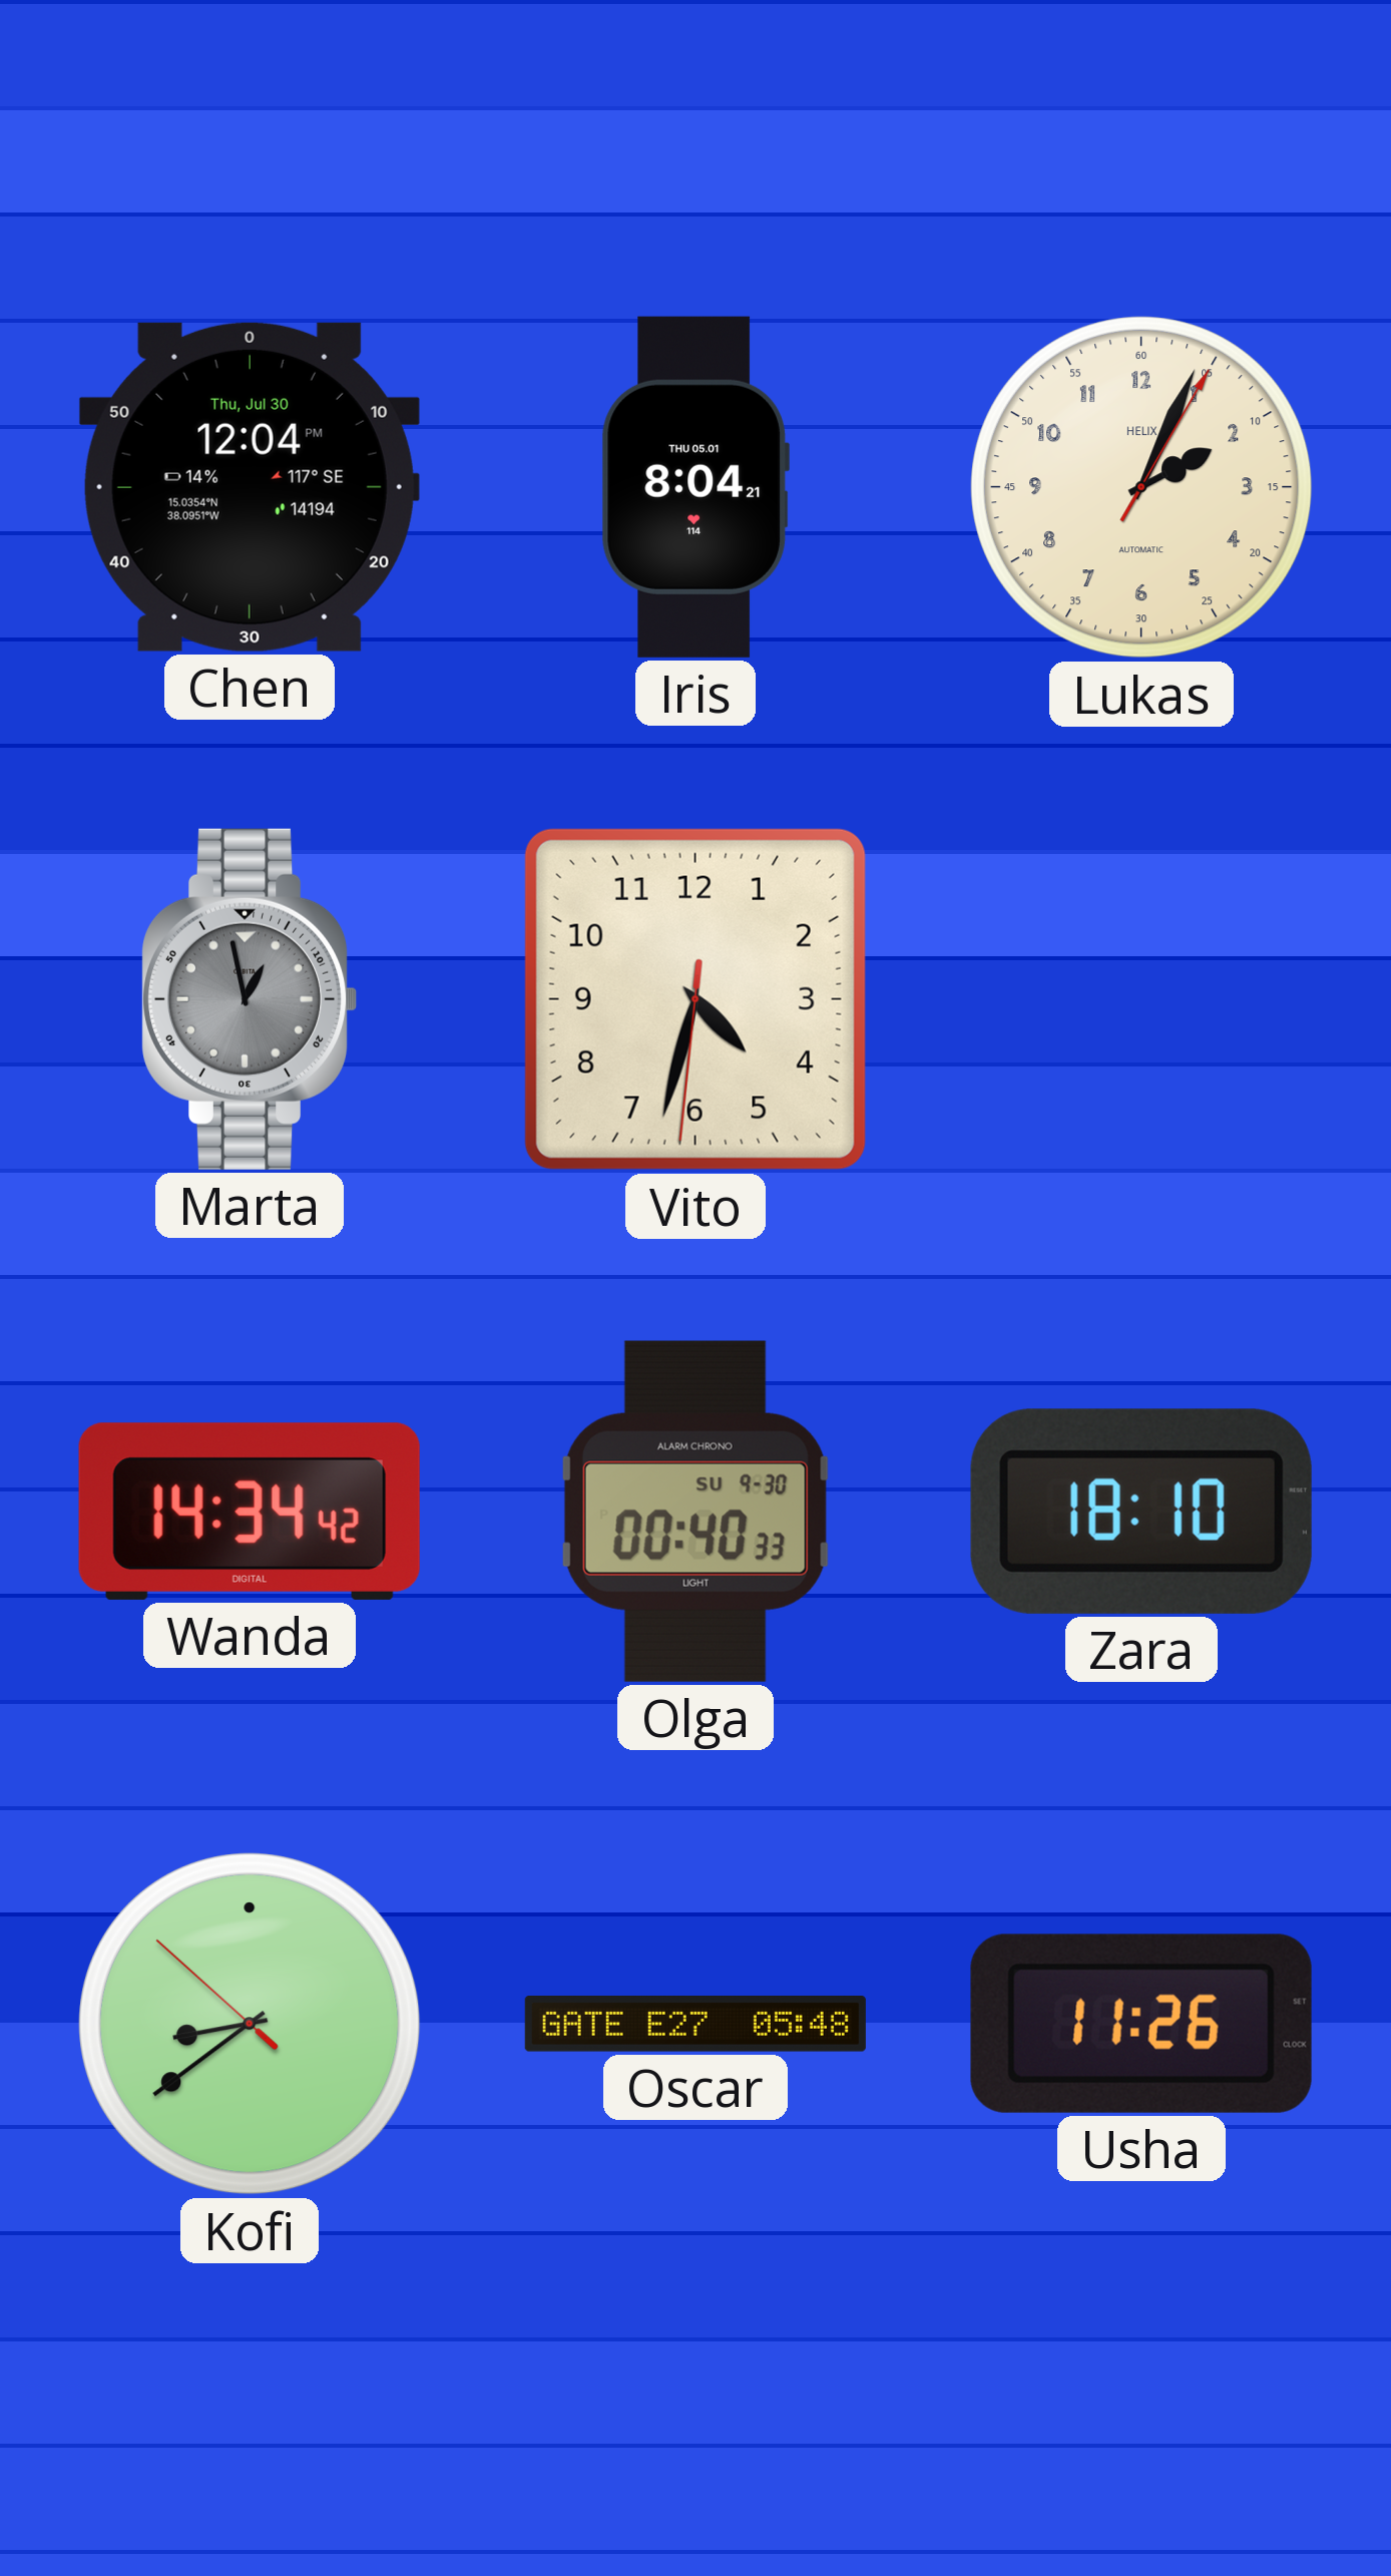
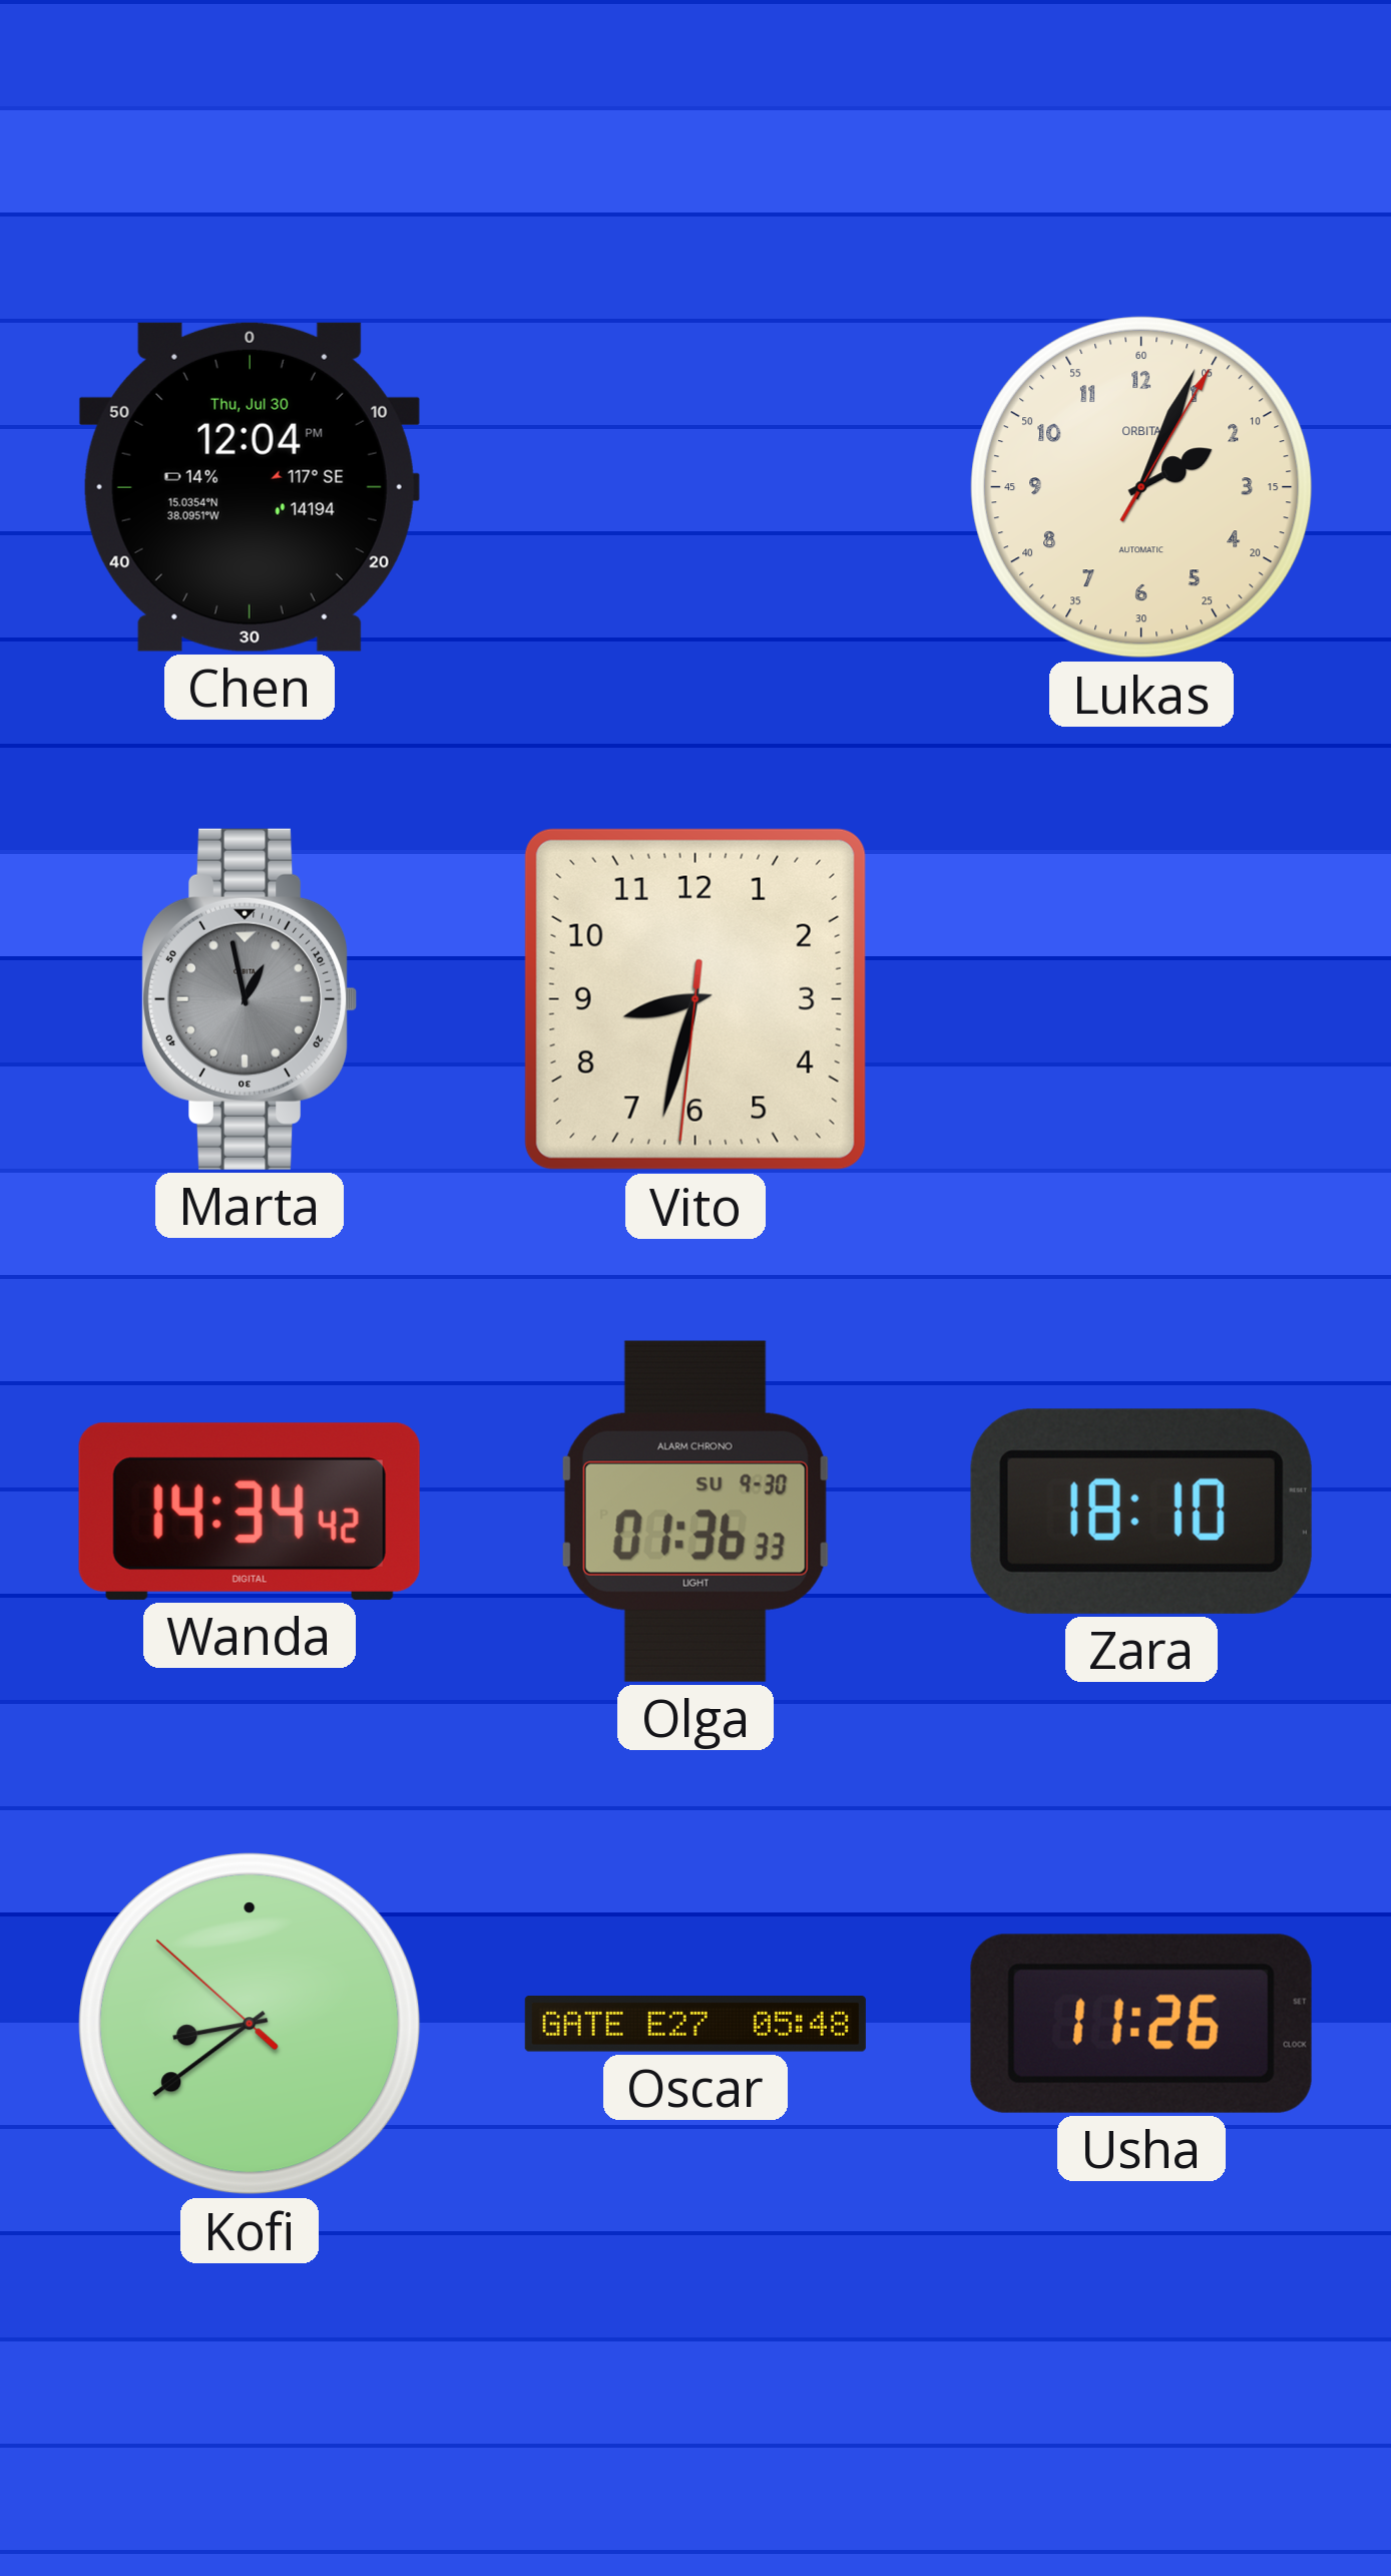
Iris: 8:04 -> none
Lukas brand: HELIX -> ORBITA
Vito: 4:32 -> 8:32
Olga: 00:40 -> 01:36
